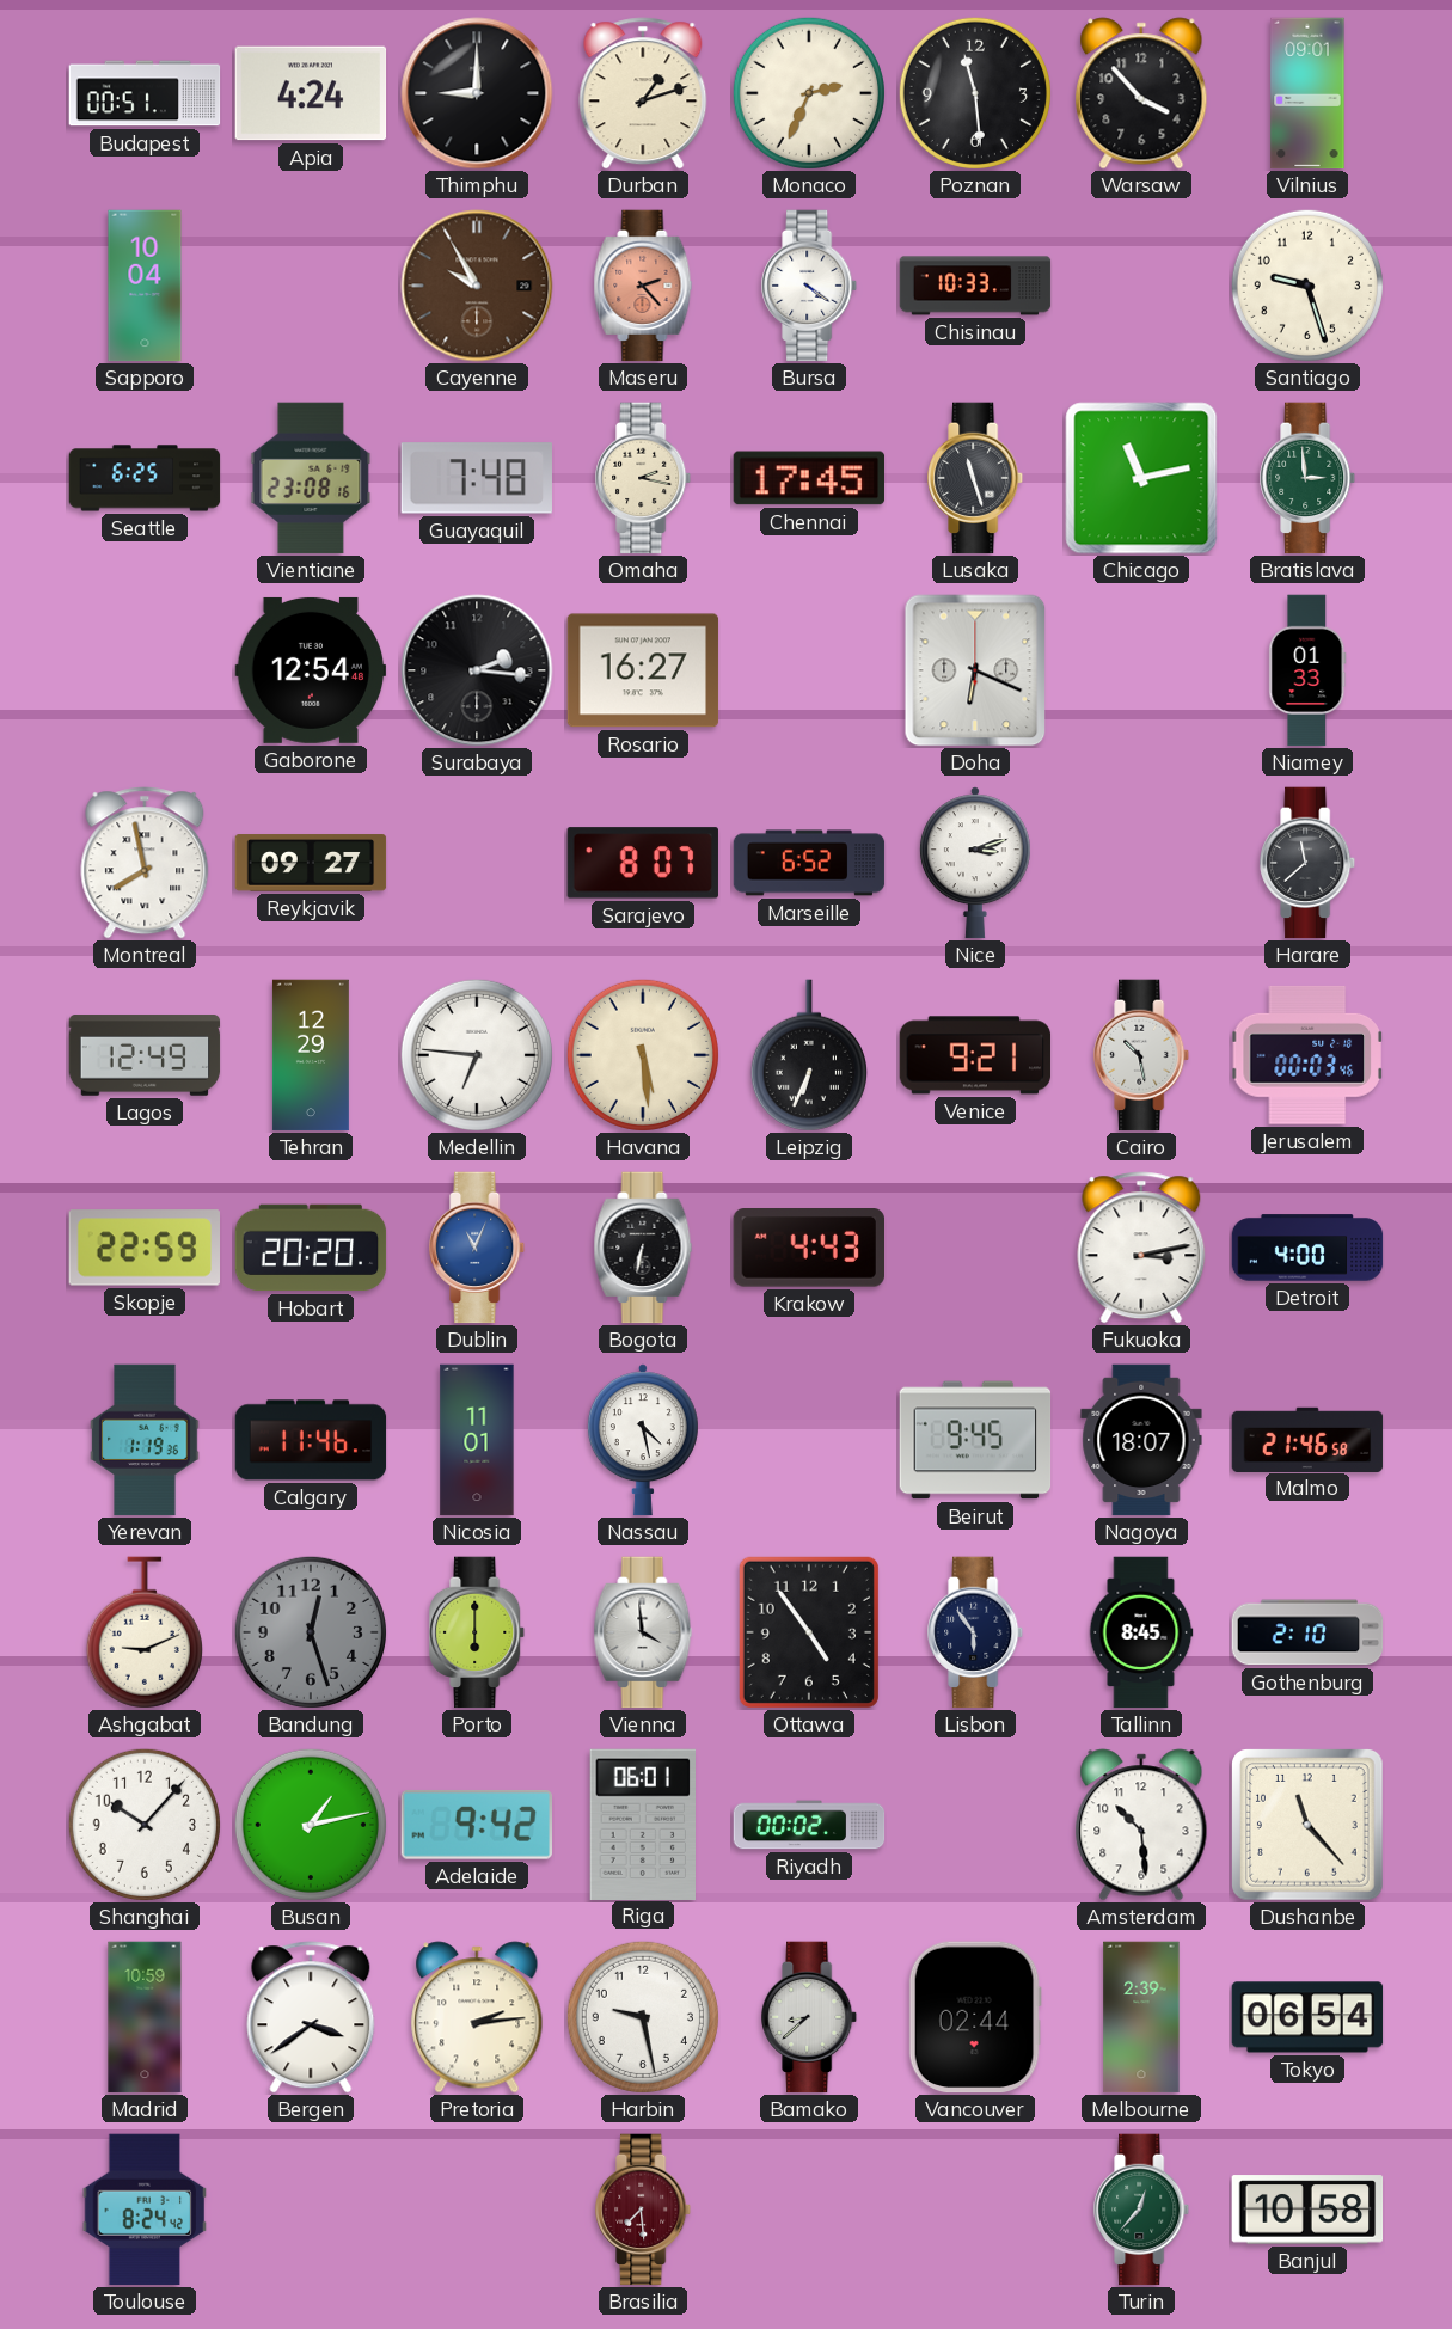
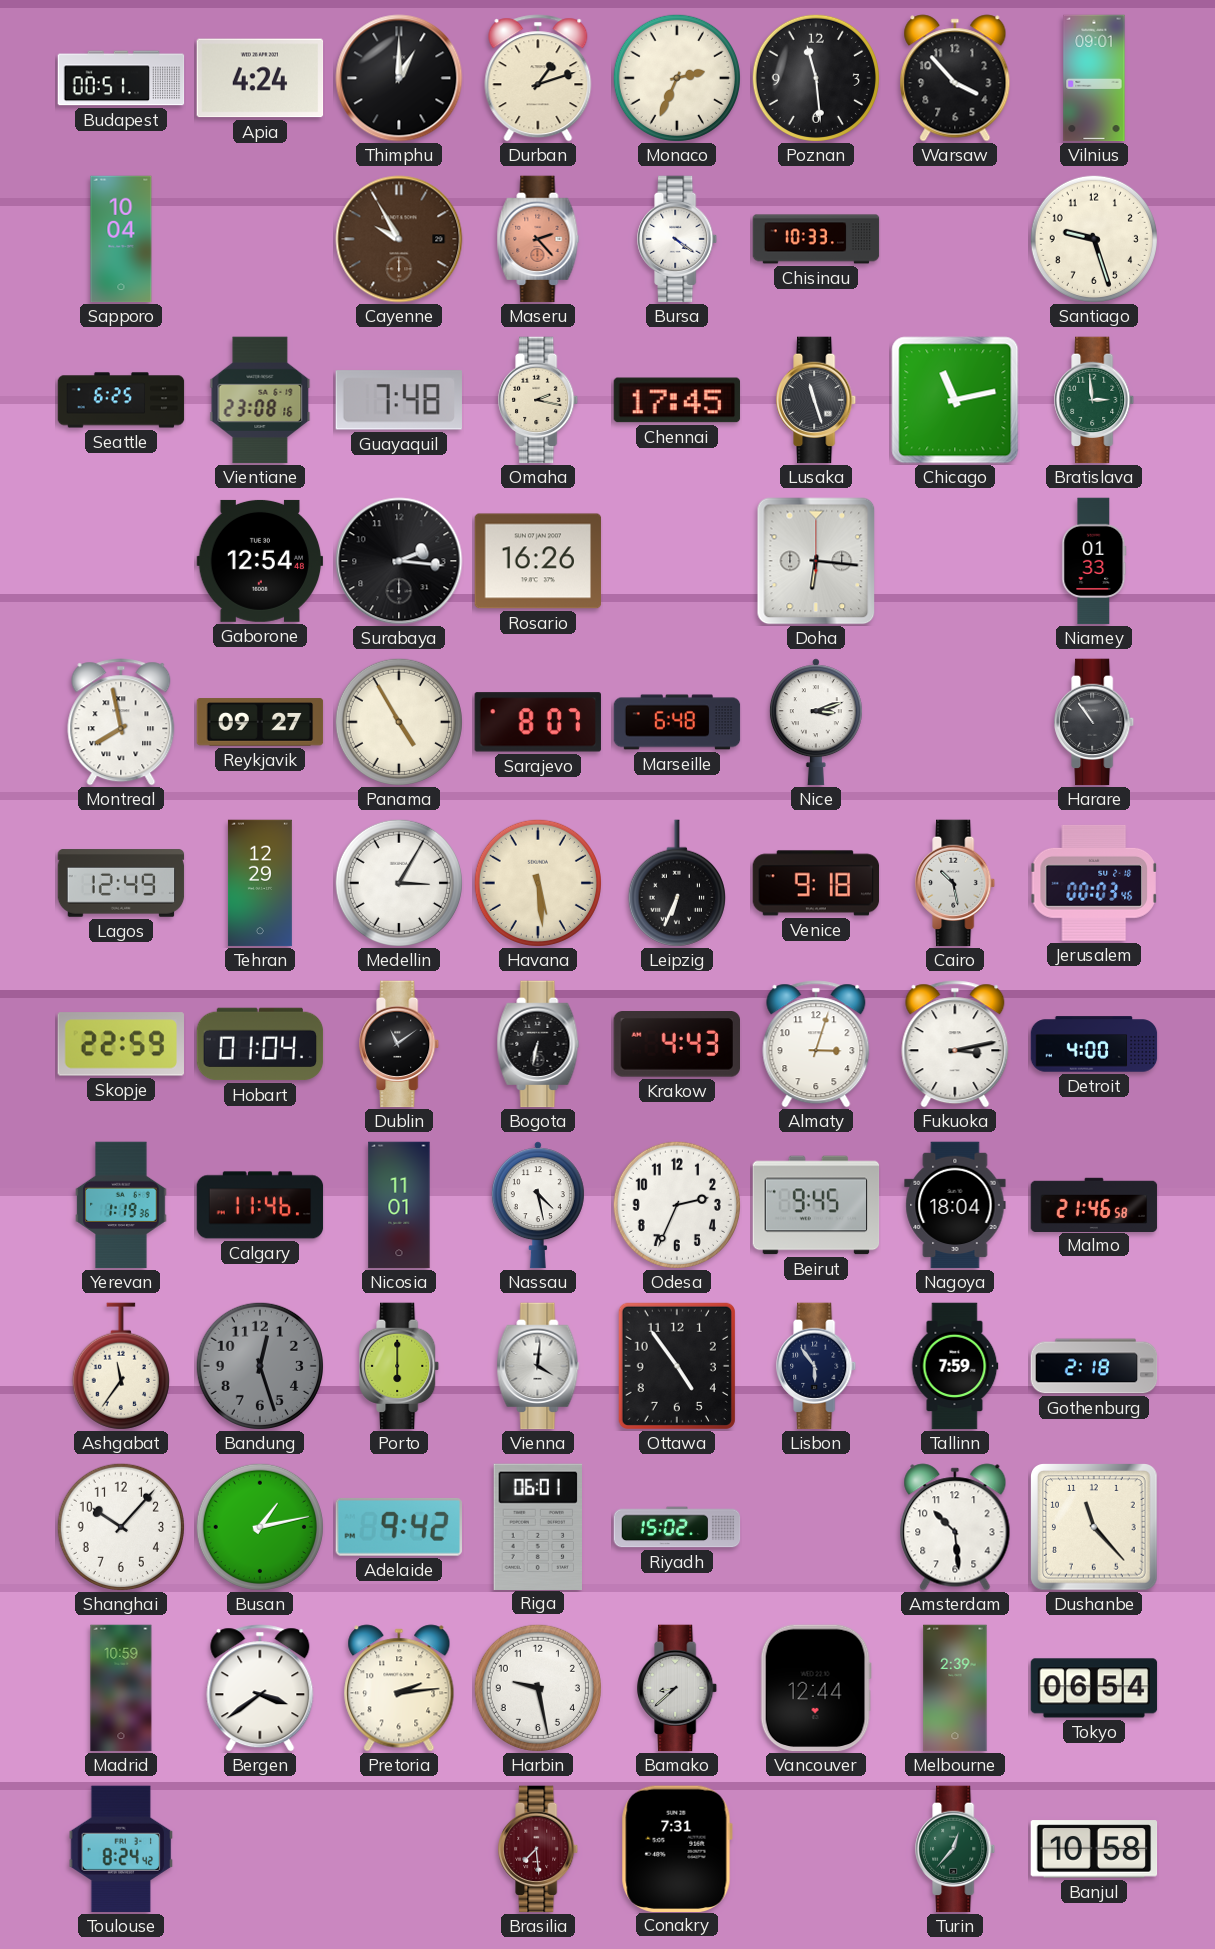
Thimphu: 9:00 -> 1:00
Rosario: 16:27 -> 16:26
Doha: 6:19 -> 6:16
Panama: none -> 4:55
Marseille: 6:52 -> 6:48
Harare: 11:38 -> 10:54
Medellin: 6:46 -> 3:05
Venice: 9:21 -> 9:18
Hobart: 20:20 -> 01:04
Dublin: 11:04 -> 11:09
Dublin dial: blue -> black
Almaty: none -> 3:03
Odesa: none -> 2:34
Nagoya: 18:07 -> 18:04
Ashgabat: 9:11 -> 11:36
Vienna: 3:59 -> 4:01
Tallinn: 8:45 -> 7:59
Gothenburg: 2:10 -> 2:18
Riyadh: 00:02 -> 15:02
Vancouver: 02:44 -> 12:44
Conakry: none -> 7:31
